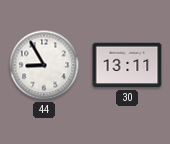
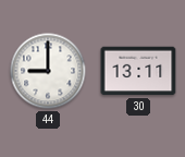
44: 8:55 -> 9:00
